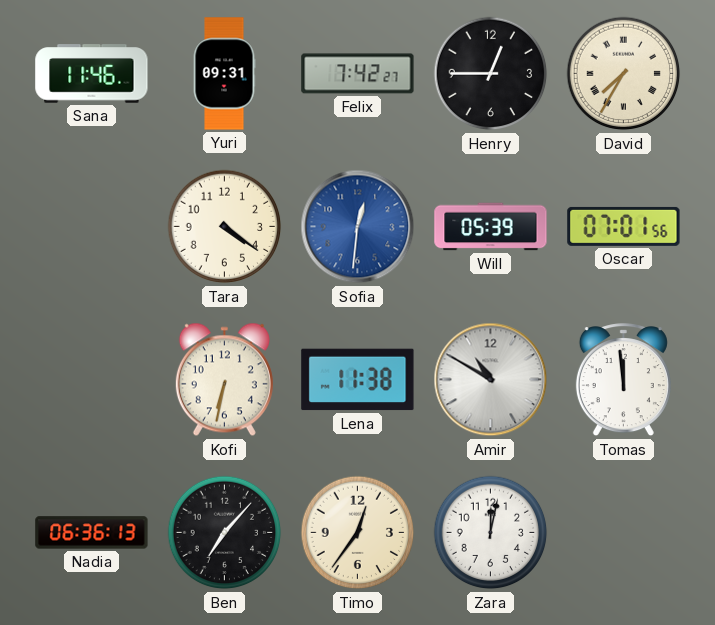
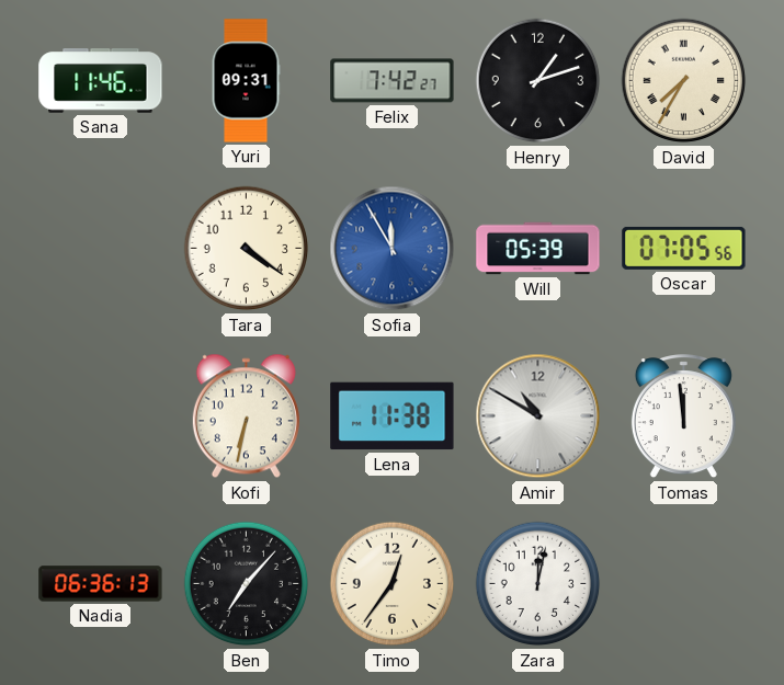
Henry: 12:45 -> 1:12
Sofia: 12:31 -> 11:55
Oscar: 07:01 -> 07:05
